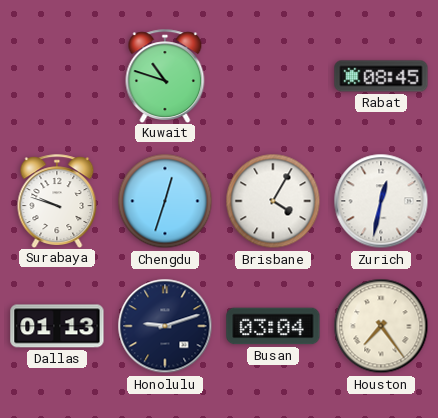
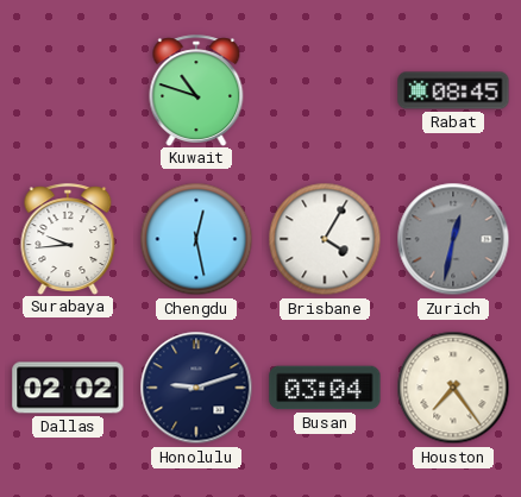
Surabaya: 9:48 -> 9:44
Chengdu: 12:33 -> 12:28
Zurich dial: white -> grey
Dallas: 01:13 -> 02:02
